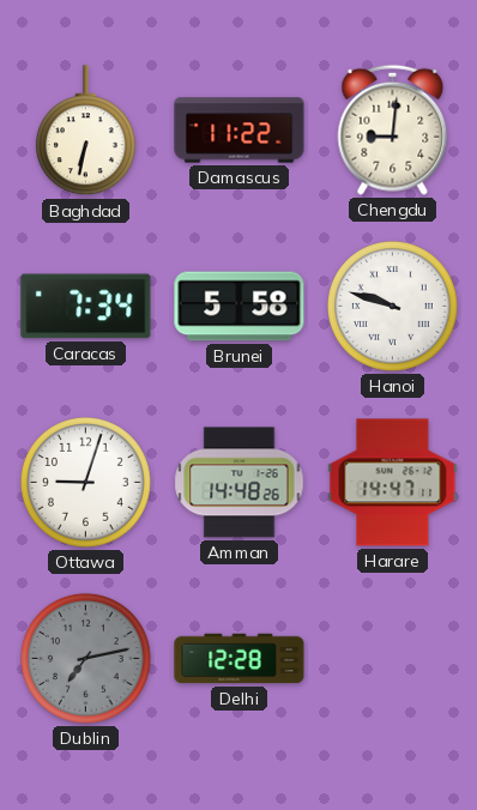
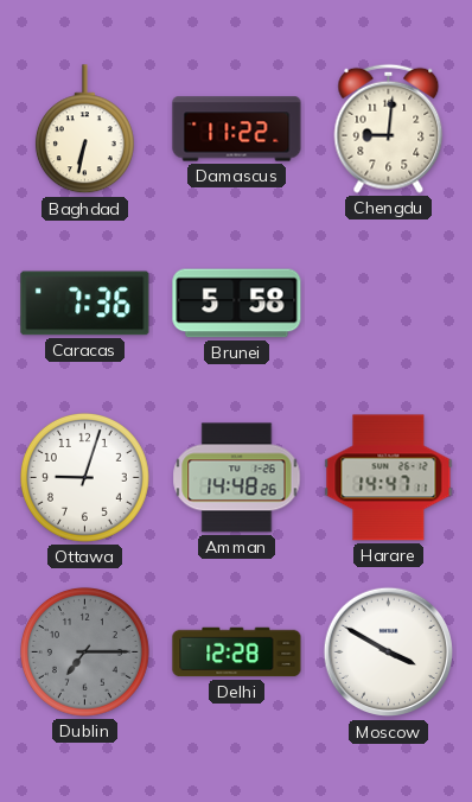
Caracas: 7:34 -> 7:36
Hanoi: 9:48 -> none
Dublin: 7:13 -> 7:15
Moscow: none -> 3:50
